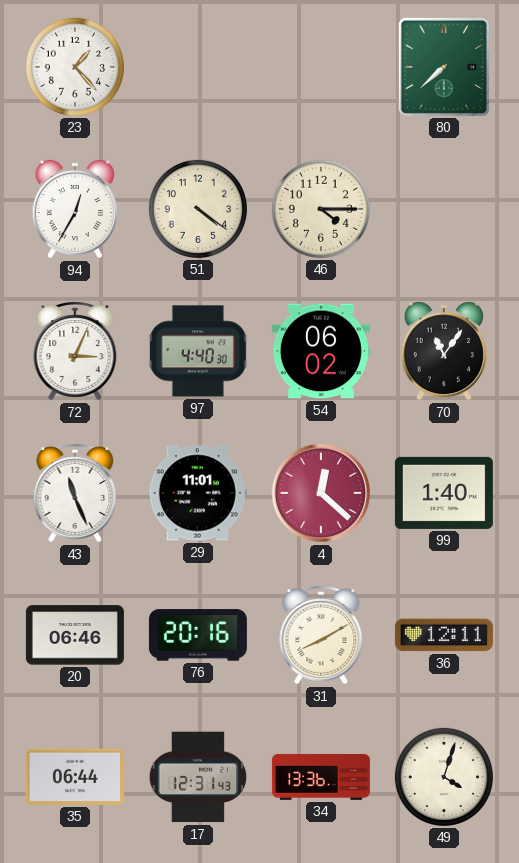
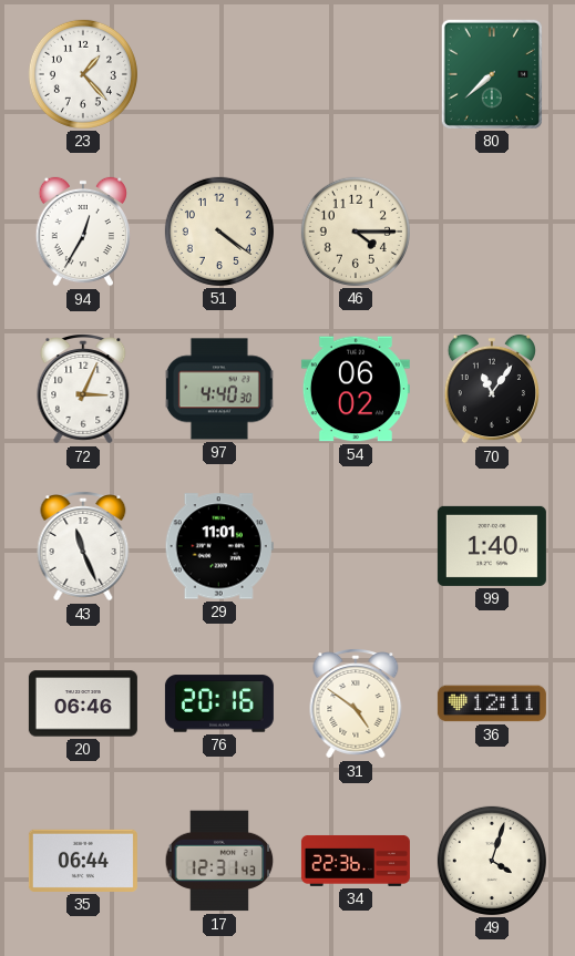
4: 12:22 -> none
31: 8:10 -> 4:51
34: 13:36 -> 22:36
